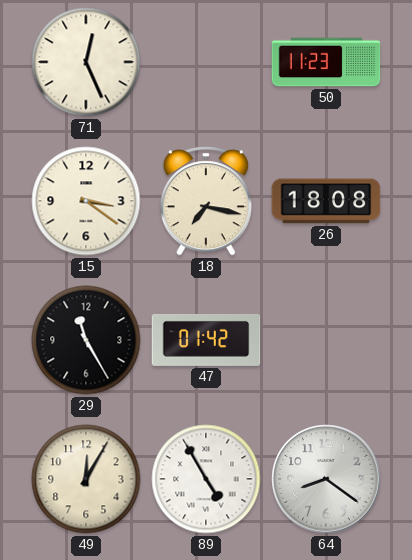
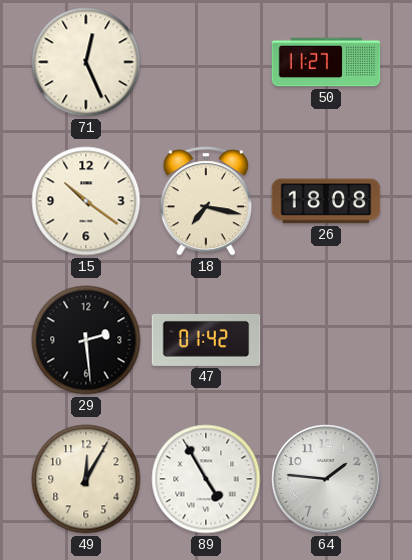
50: 11:23 -> 11:27
15: 3:21 -> 10:21
29: 11:25 -> 2:29
64: 8:21 -> 1:46
